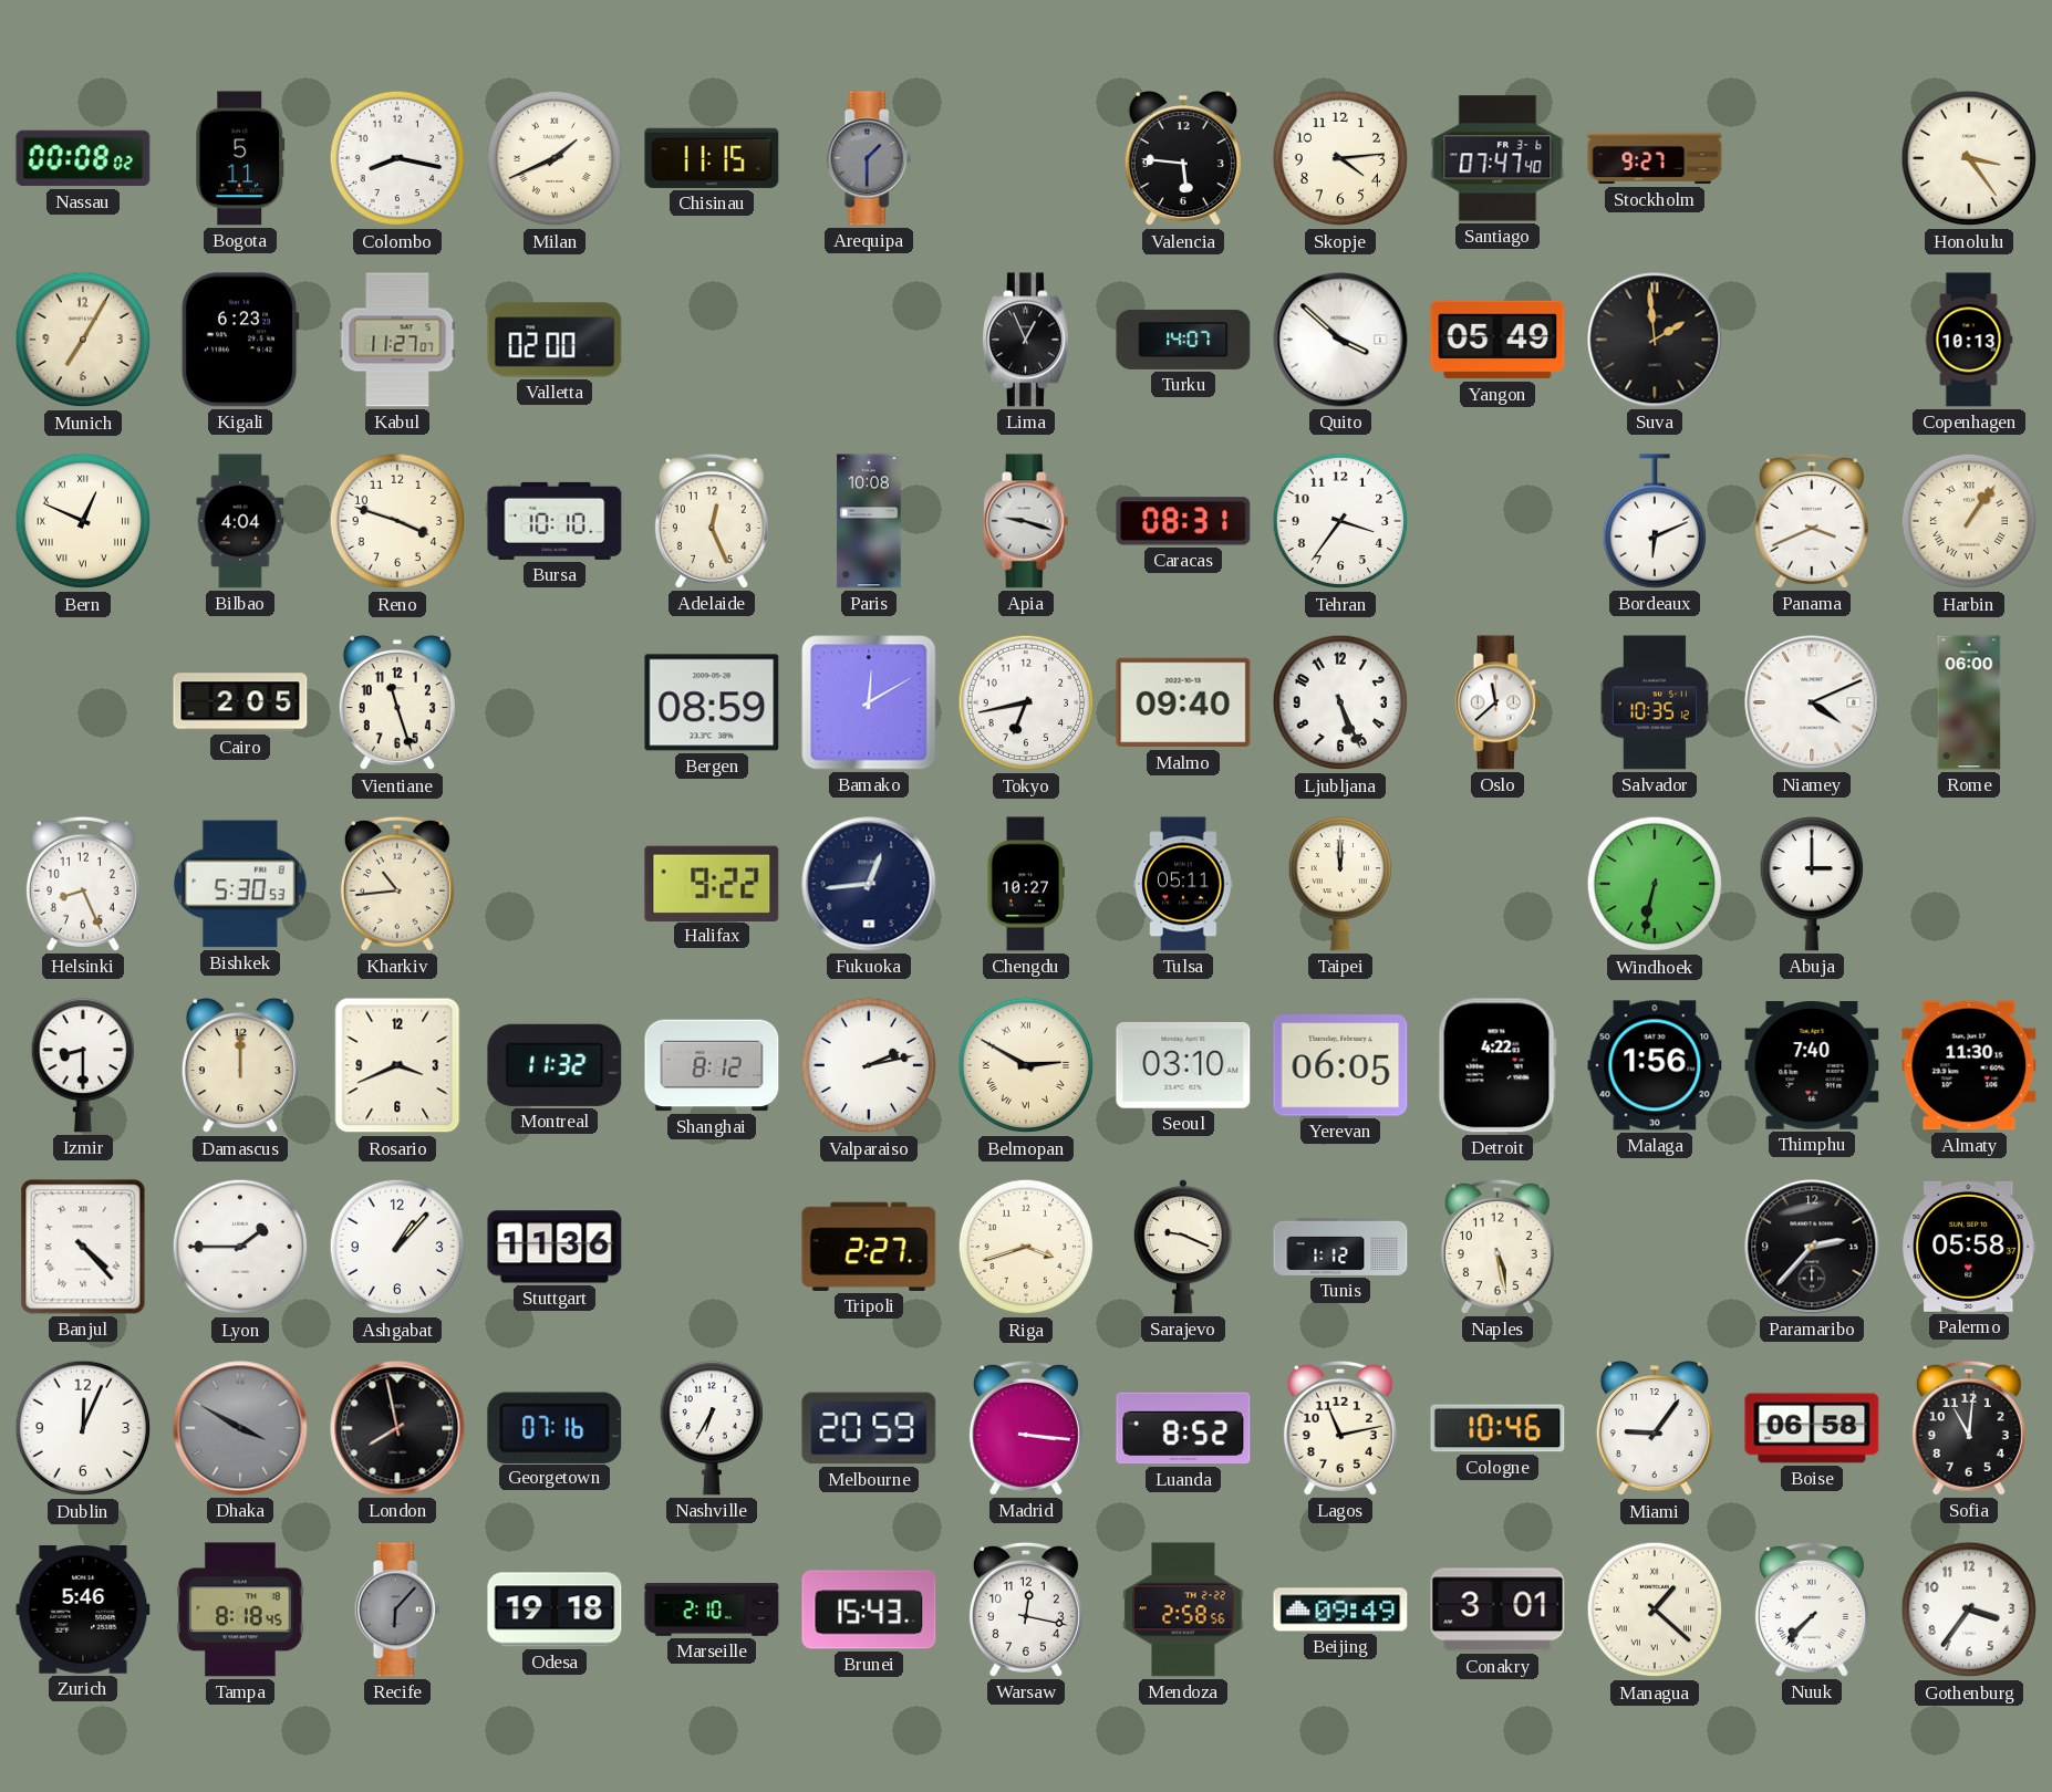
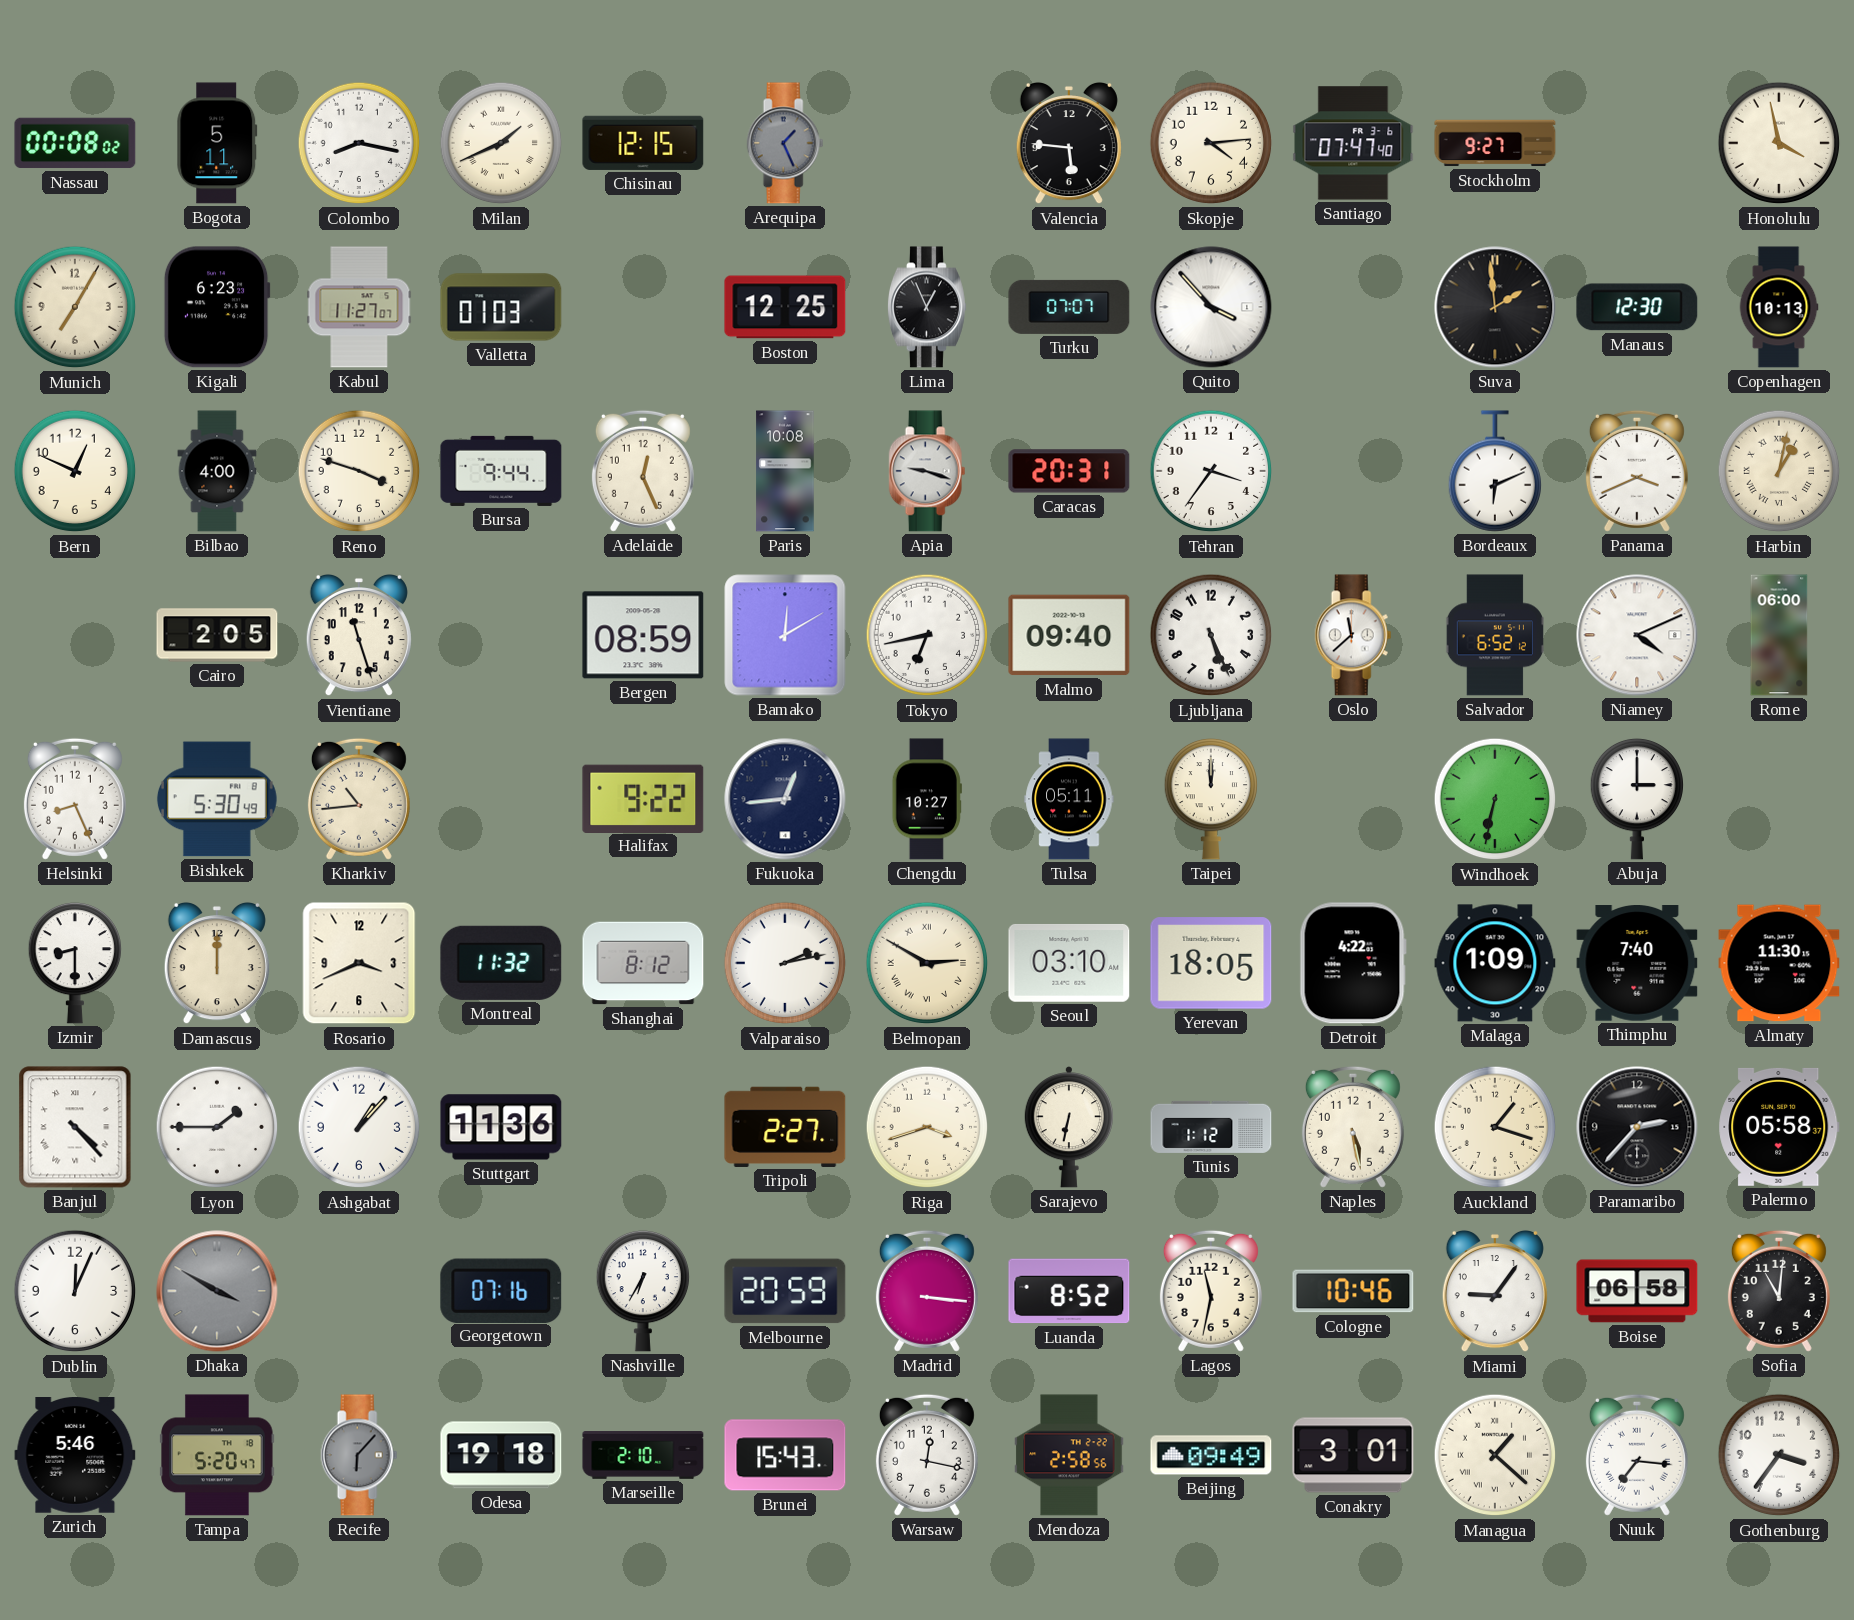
Chisinau: 11:15 -> 12:15
Arequipa: 1:30 -> 1:26
Honolulu: 3:24 -> 3:58
Valletta: 02:00 -> 01:03
Boston: none -> 12:25
Turku: 14:07 -> 07:07
Quito: 3:52 -> 3:53
Yangon: 05:49 -> none
Manaus: none -> 12:30
Bern numerals: Roman -> Arabic
Bilbao: 4:04 -> 4:00
Bursa: 10:10 -> 9:44
Caracas: 08:31 -> 20:31
Harbin: 1:06 -> 1:02
Salvador: 10:35 -> 6:52
Bishkek: 5:30:53 -> 5:30:49
Yerevan: 06:05 -> 18:05
Malaga: 1:56 -> 1:09
Sarajevo: 9:19 -> 6:32
Auckland: none -> 1:18
London: 7:58 -> none
Lagos: 11:13 -> 11:32
Tampa: 8:18 -> 5:20
Nuuk: 7:37 -> 7:16
